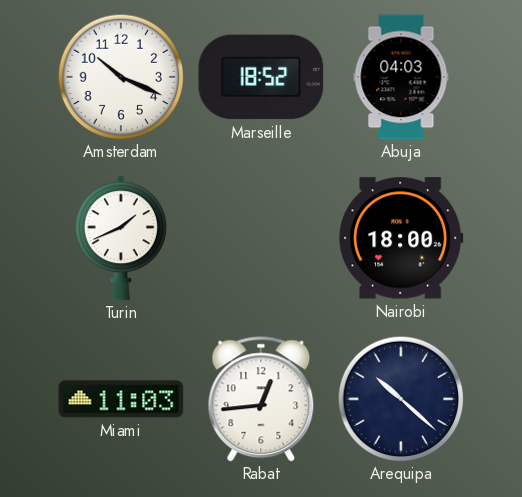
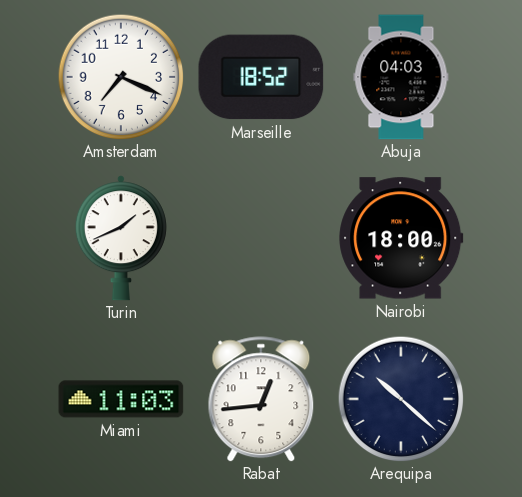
Amsterdam: 10:19 -> 7:19
